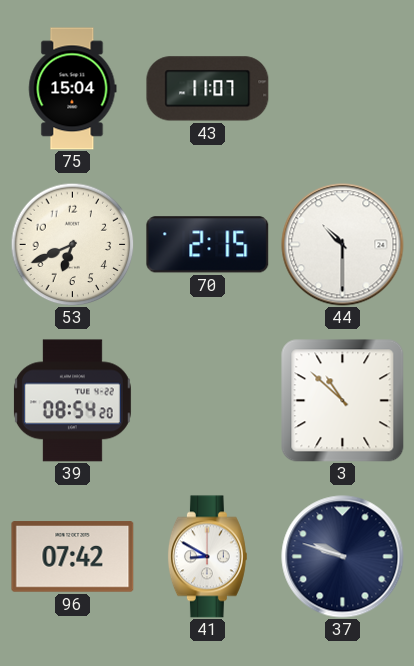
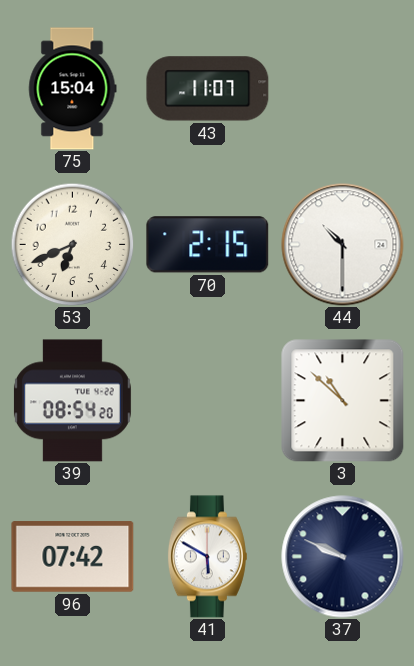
41: 8:50 -> 5:50
37: 9:48 -> 9:49
